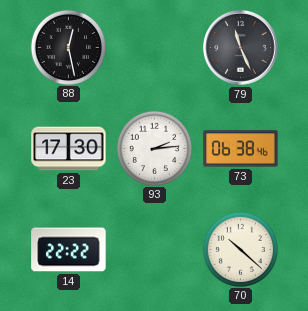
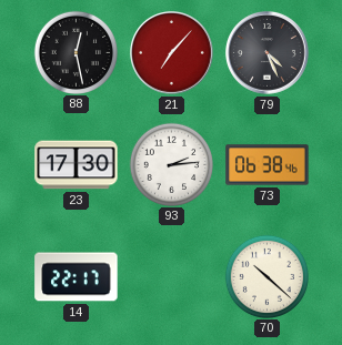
21: none -> 7:07
79: 11:26 -> 4:26
14: 22:22 -> 22:17
